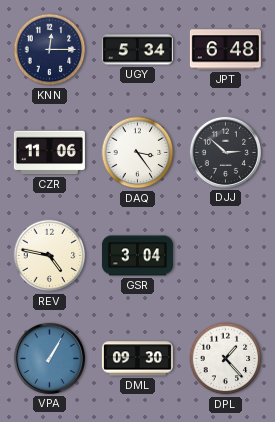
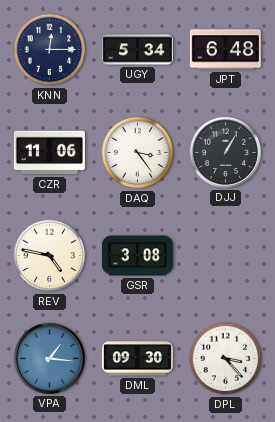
DJJ: 2:52 -> 1:05
GSR: 3:04 -> 3:08
VPA: 1:05 -> 1:16
DPL: 1:23 -> 3:23
